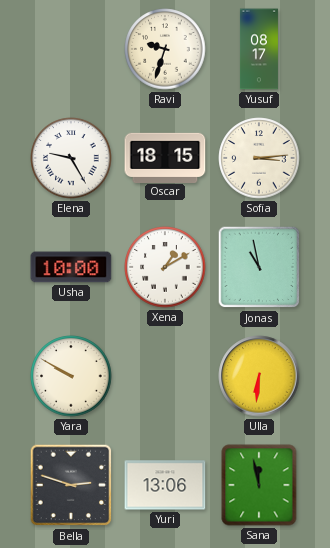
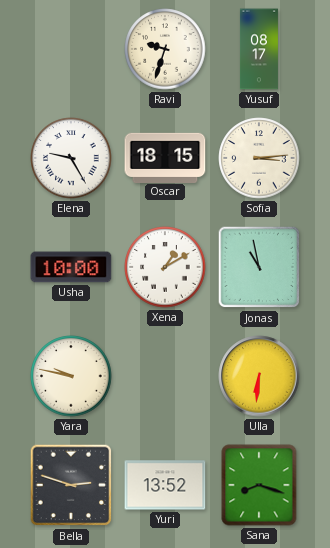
Yara: 9:50 -> 9:47
Yuri: 13:06 -> 13:52
Sana: 11:58 -> 8:18
